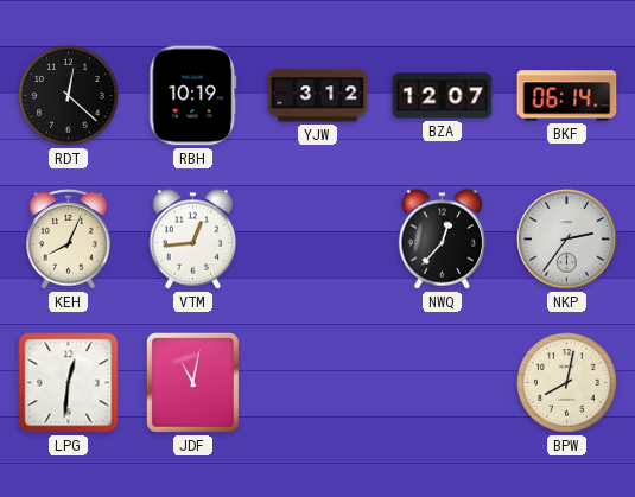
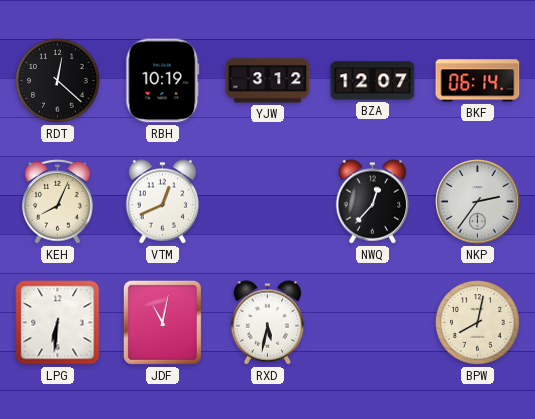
VTM: 12:44 -> 12:41
LPG: 12:31 -> 6:31
RXD: none -> 5:32
